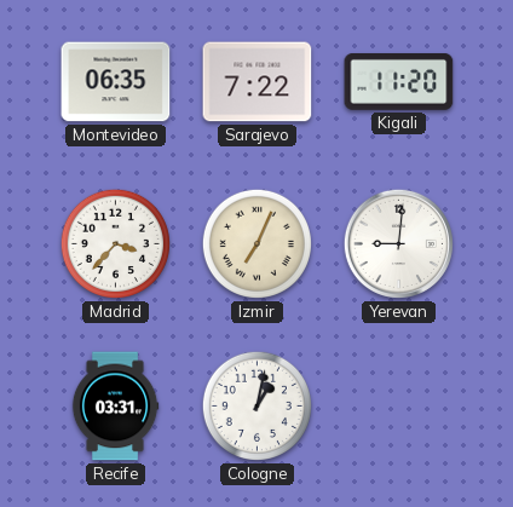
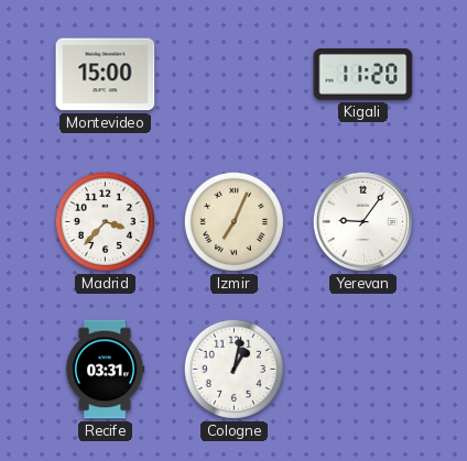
Montevideo: 06:35 -> 15:00
Sarajevo: 7:22 -> none
Yerevan: 9:01 -> 9:06
